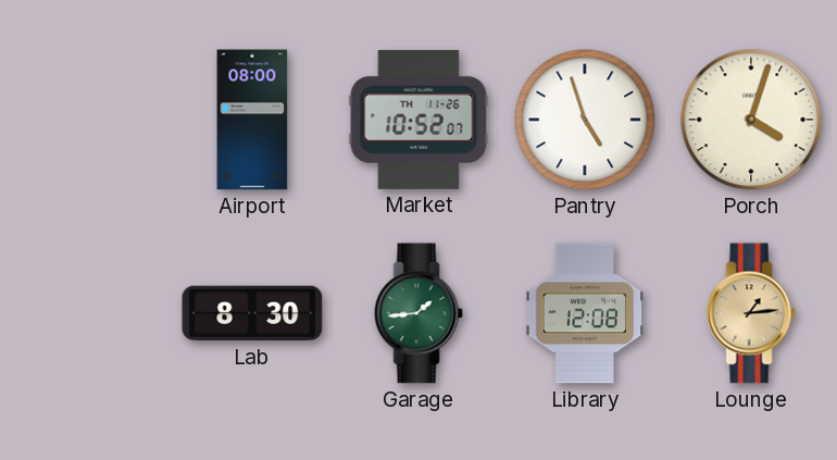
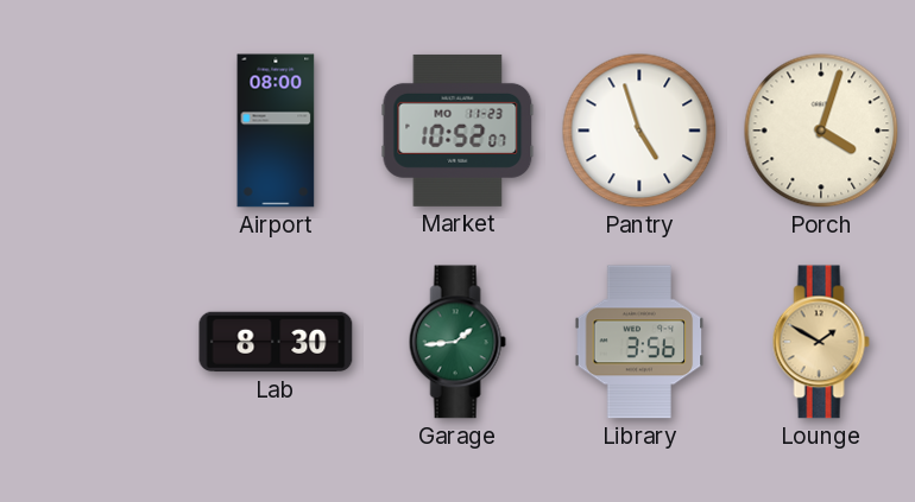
Market date: TH 11-26 -> MO 11-23
Library: 12:08 -> 3:56
Lounge: 1:14 -> 1:50
